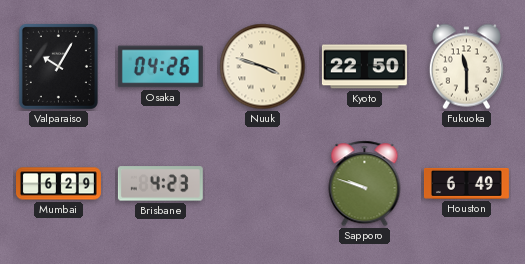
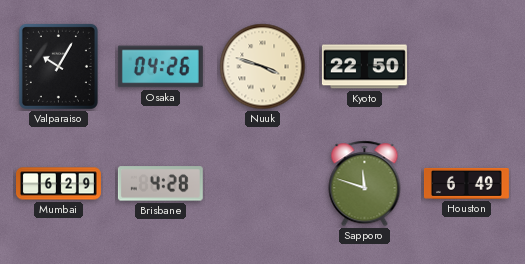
Fukuoka: 11:30 -> none
Brisbane: 4:23 -> 4:28
Sapporo: 9:48 -> 11:48
